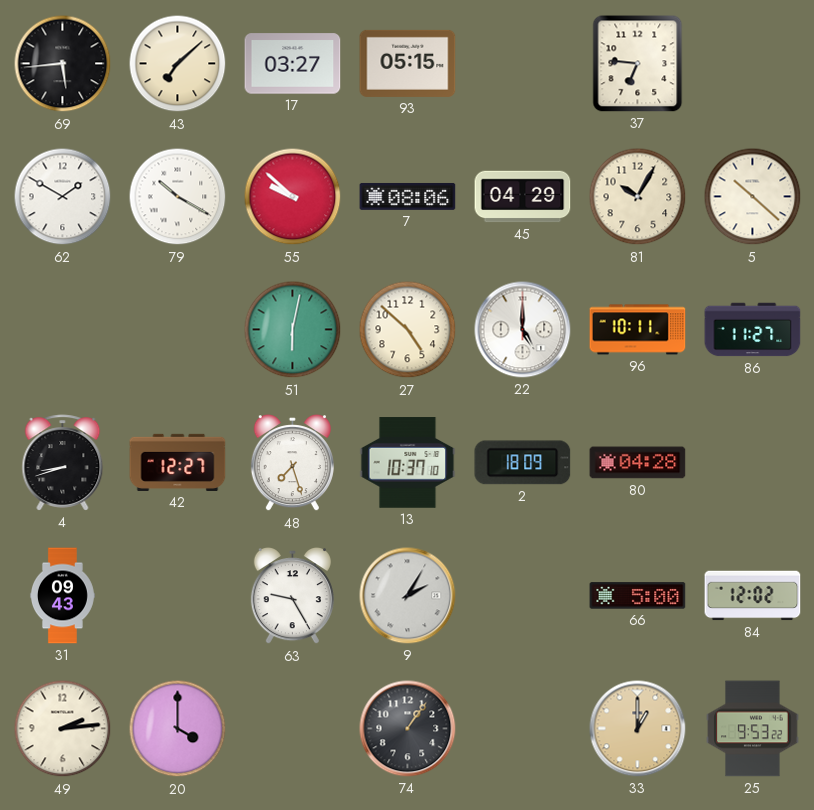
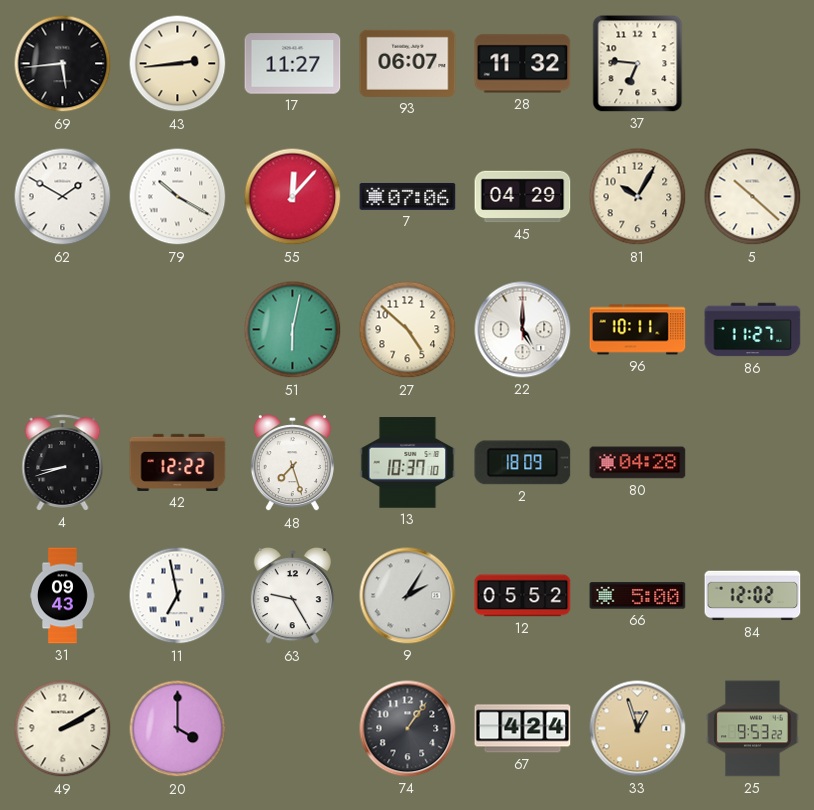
43: 7:08 -> 2:44
17: 03:27 -> 11:27
93: 05:15 -> 06:07
28: none -> 11:32
55: 9:52 -> 12:07
7: 08:06 -> 07:06
42: 12:27 -> 12:22
11: none -> 6:58
12: none -> 05:52
49: 2:14 -> 2:10
67: none -> 4:24
33: 1:00 -> 12:57
